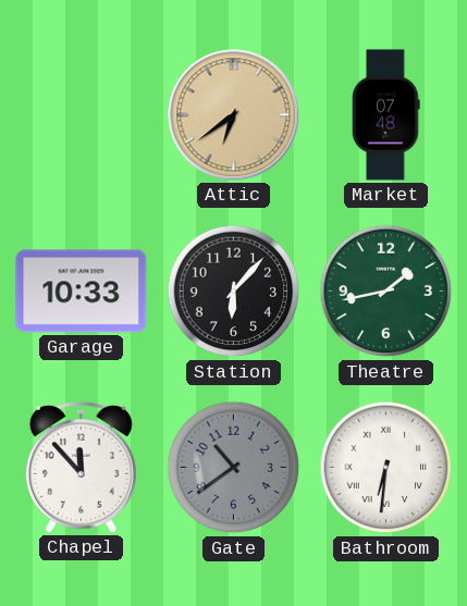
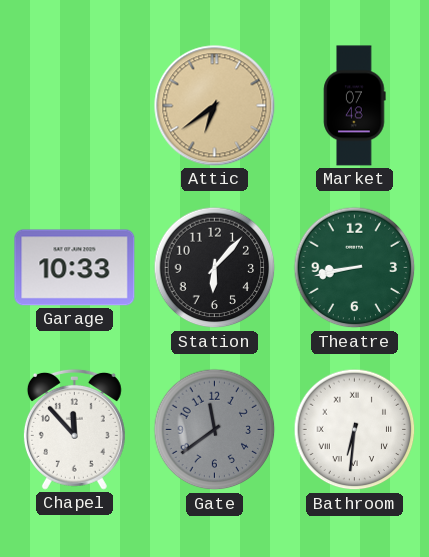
Theatre: 1:43 -> 8:43
Gate: 10:39 -> 11:39
